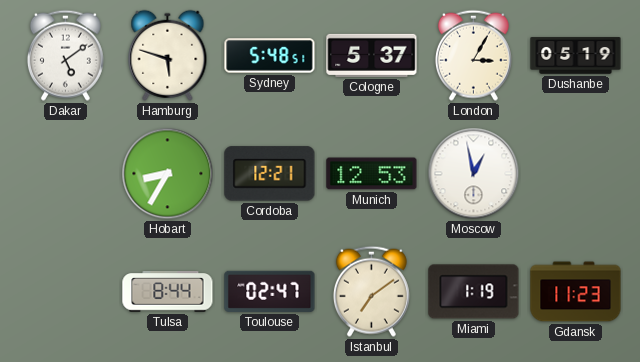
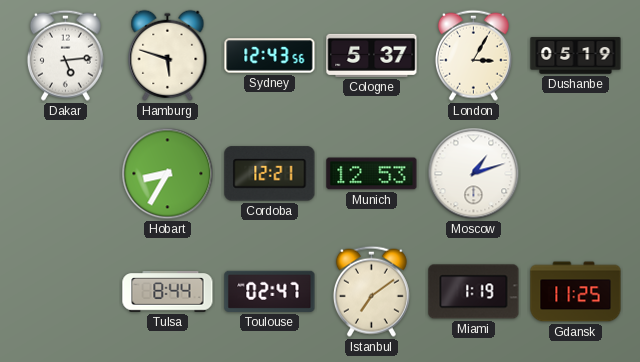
Dakar: 5:09 -> 5:14
Sydney: 5:48 -> 12:43
Moscow: 12:58 -> 1:12
Gdansk: 11:23 -> 11:25
